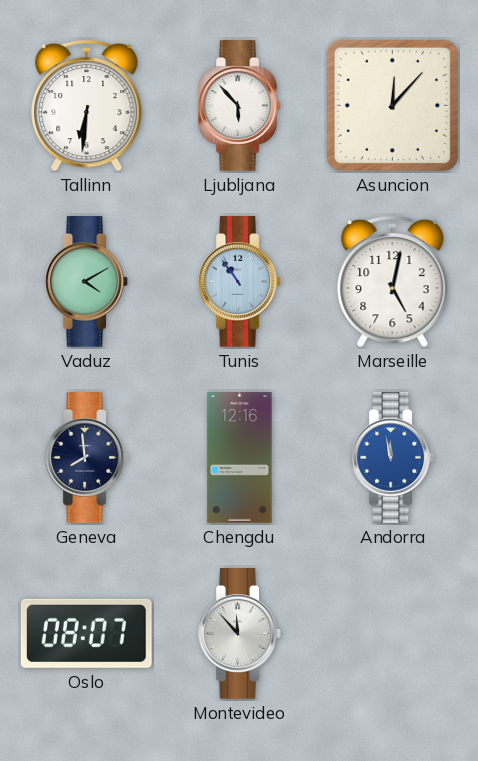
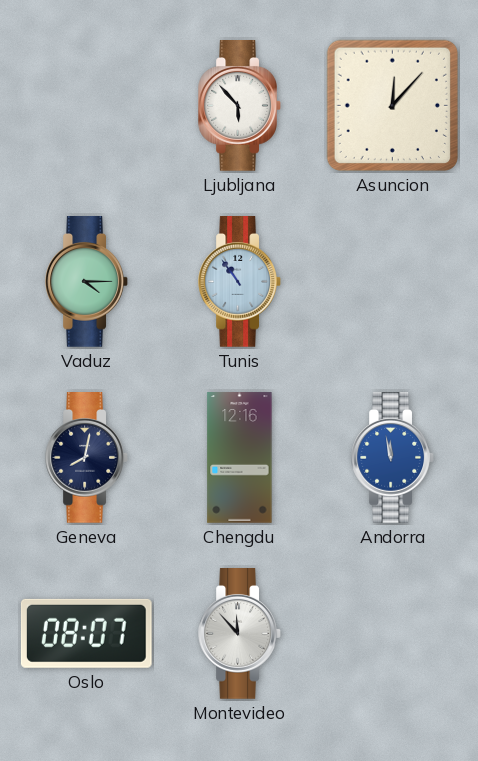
Tallinn: 6:31 -> none
Vaduz: 4:10 -> 4:15
Marseille: 5:02 -> none
Geneva: 7:59 -> 8:02
